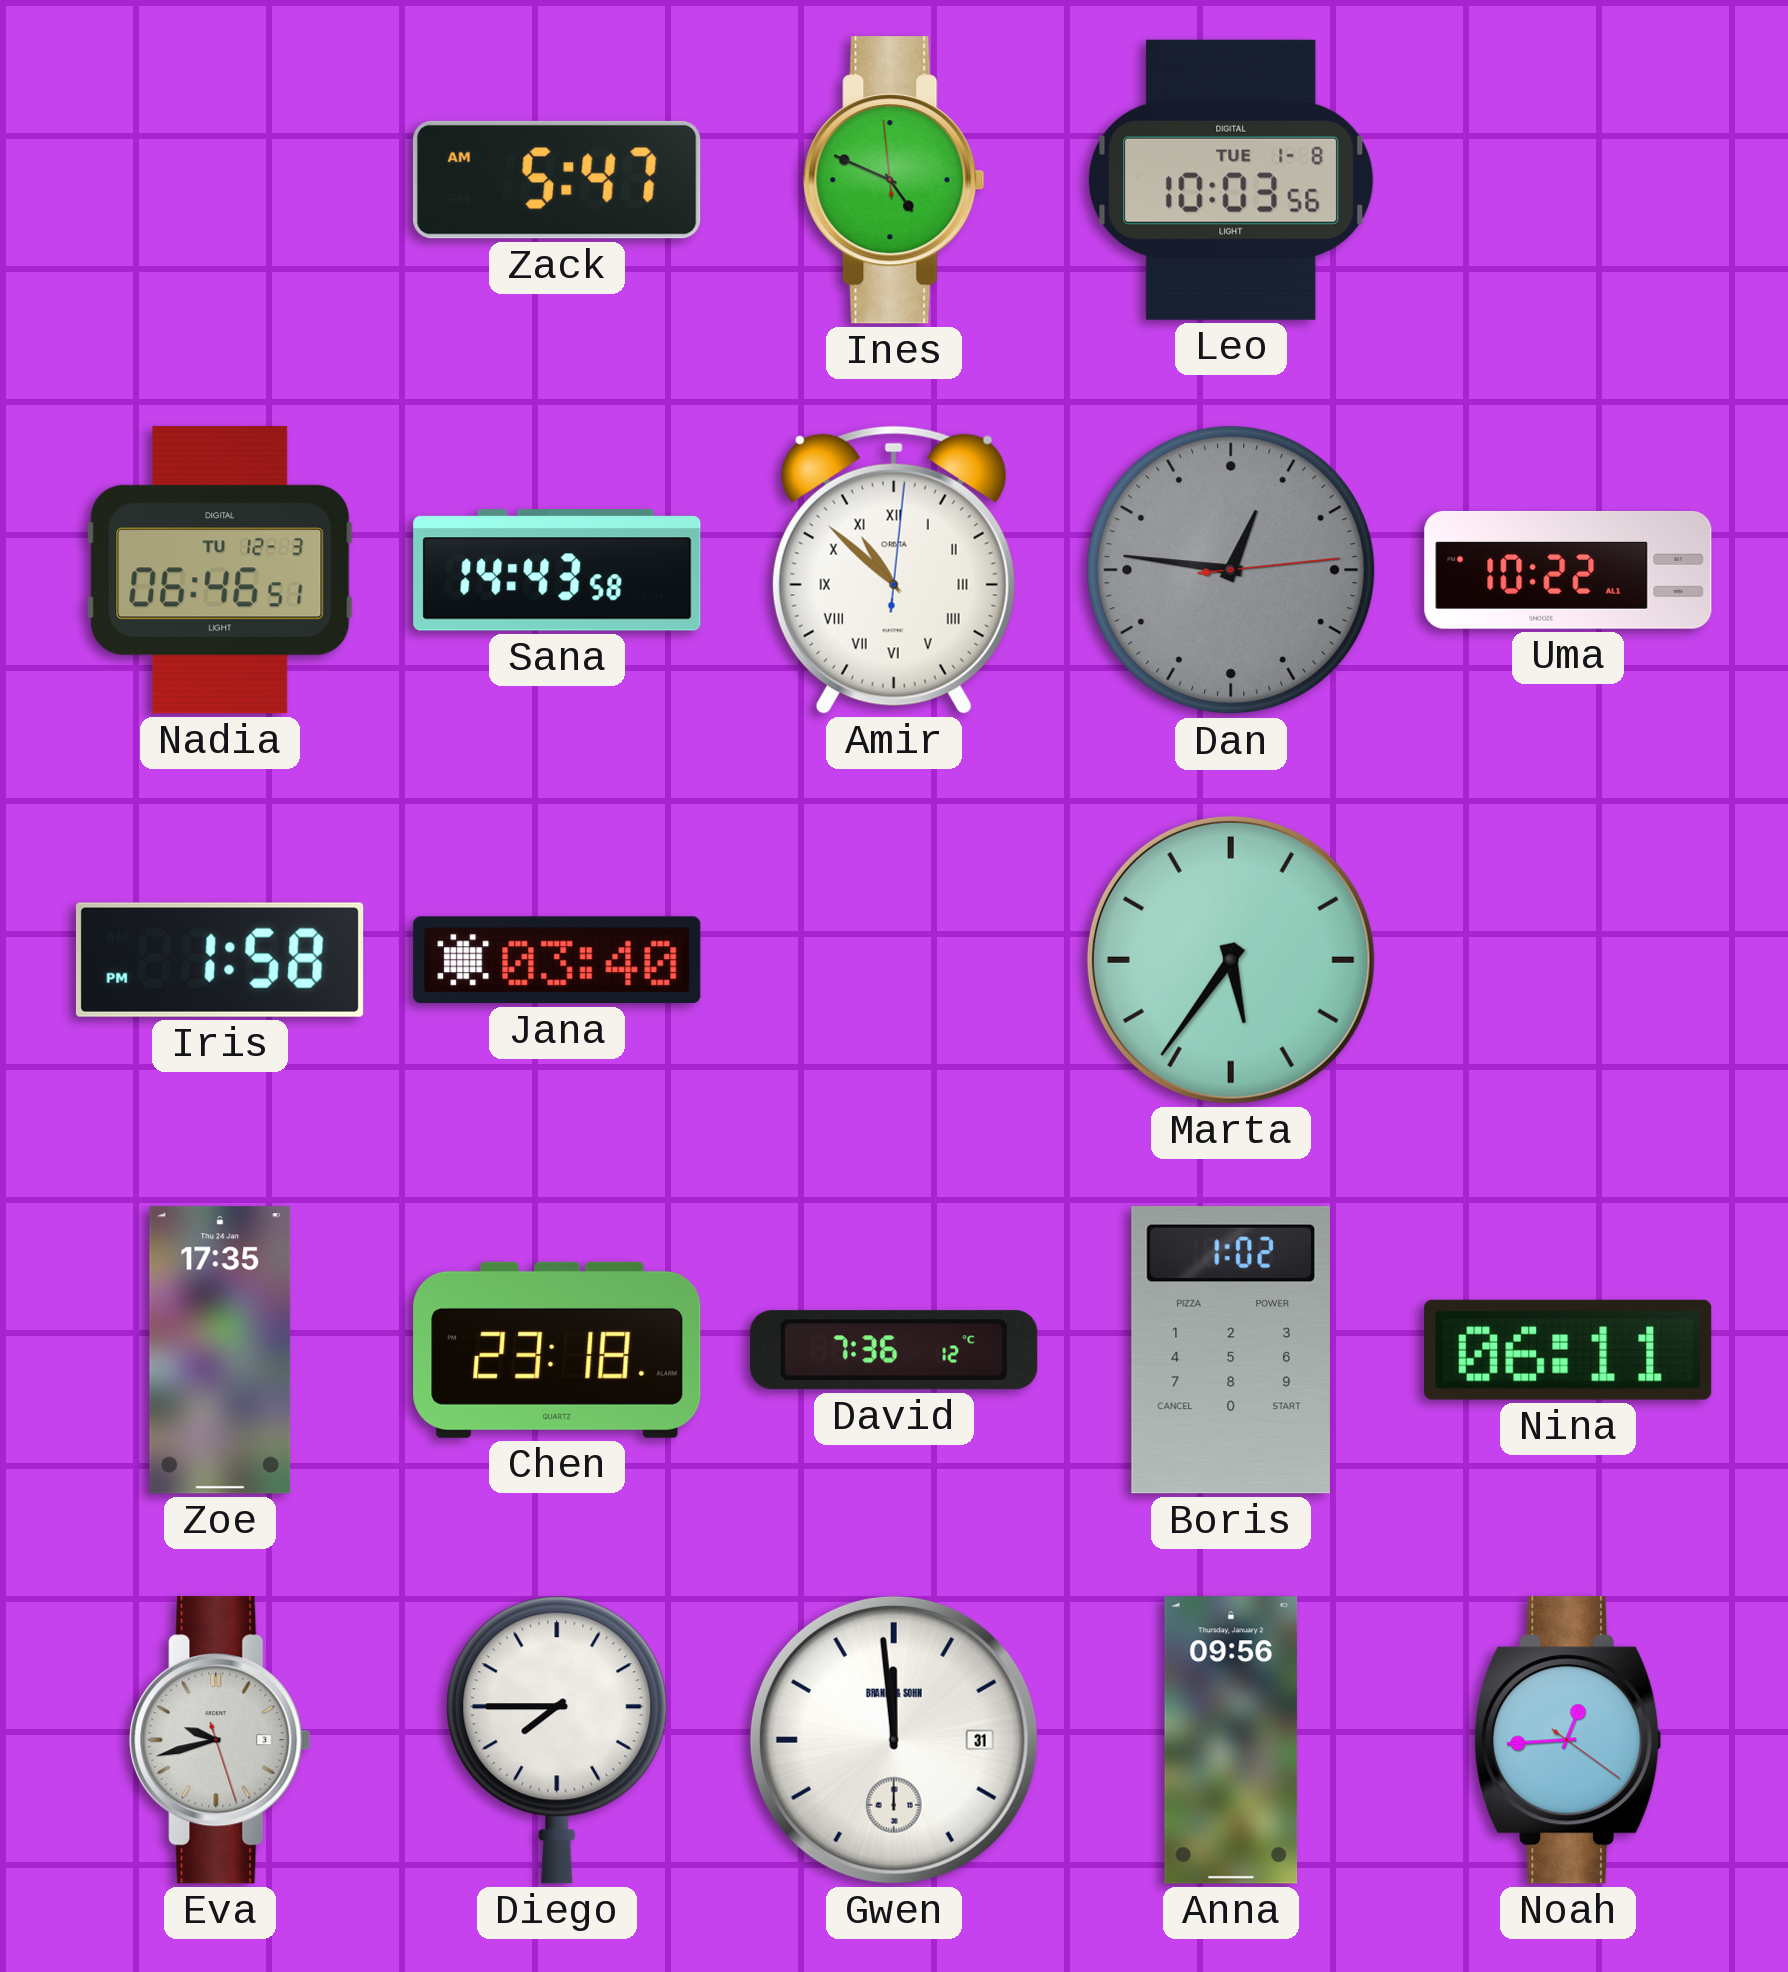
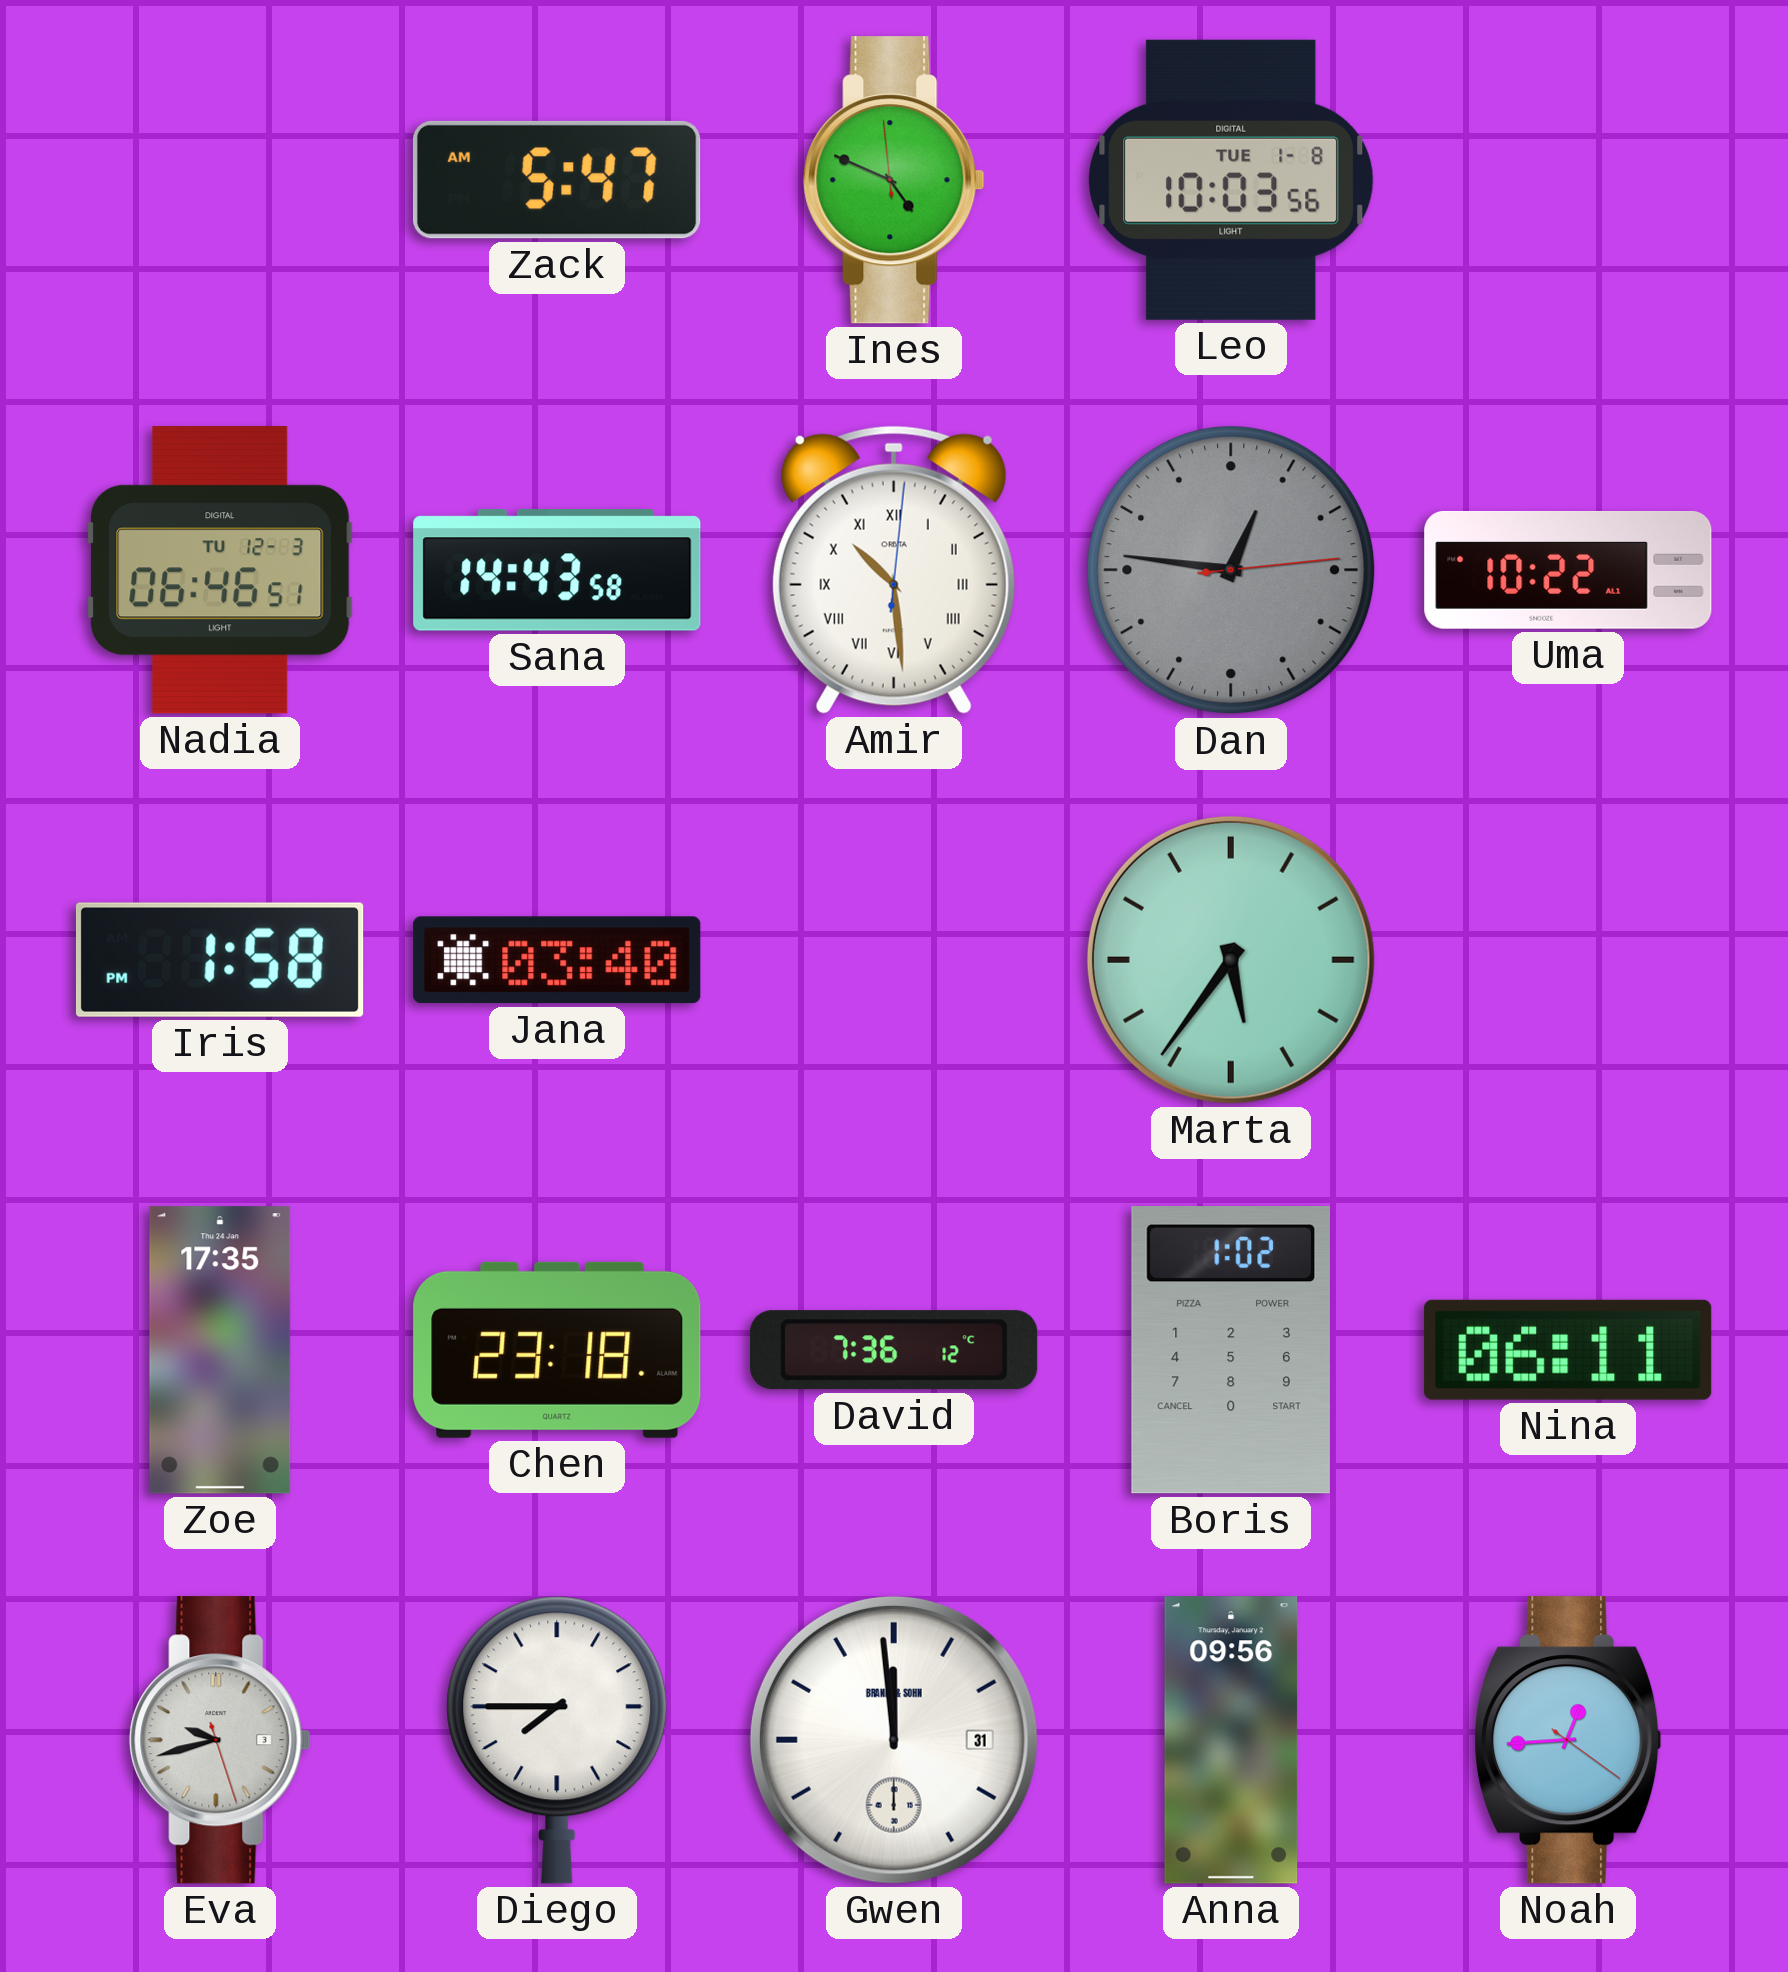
Amir: 10:52 -> 10:29
